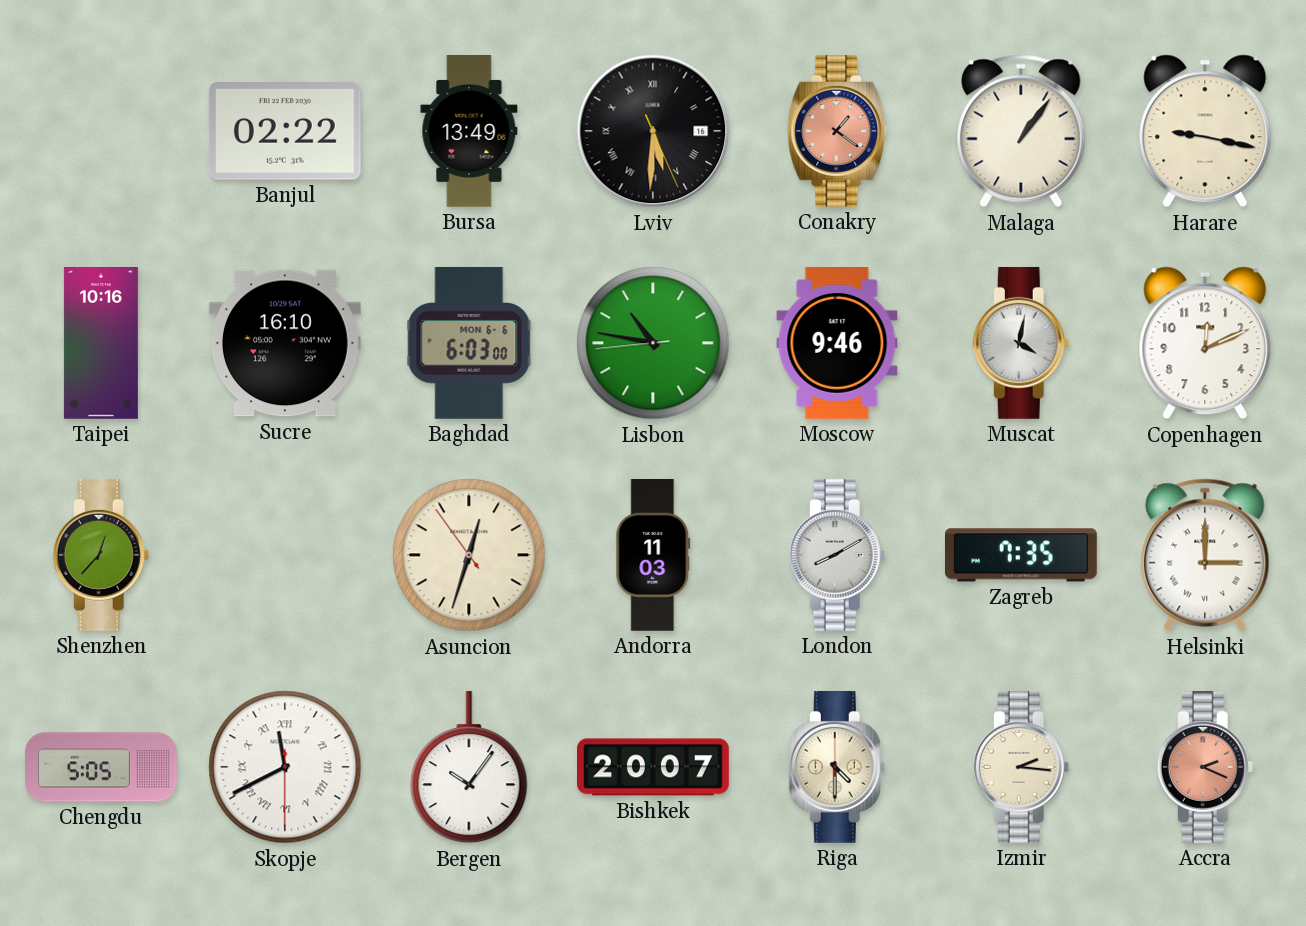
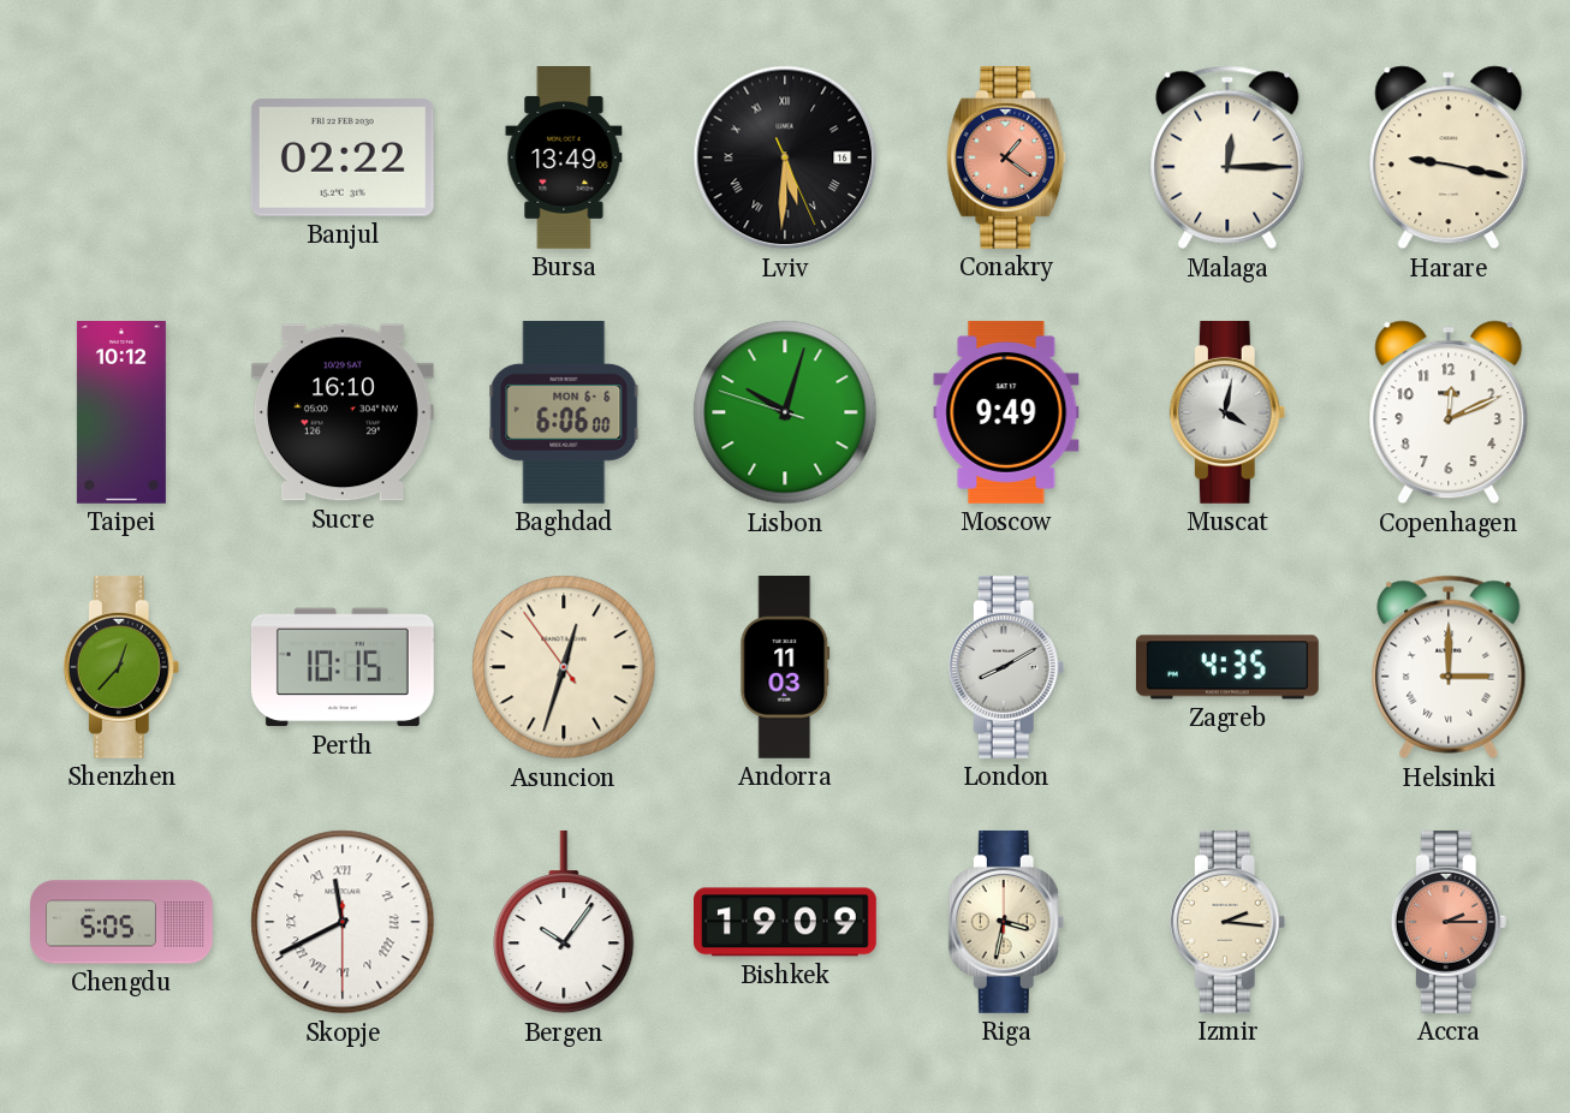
Malaga: 1:06 -> 12:15
Taipei: 10:16 -> 10:12
Baghdad: 6:03 -> 6:06
Lisbon: 10:46 -> 10:02
Moscow: 9:46 -> 9:49
Perth: none -> 10:15
Zagreb: 7:35 -> 4:35
Bishkek: 20:07 -> 19:09
Riga: 4:30 -> 3:32
Accra: 2:19 -> 2:15
